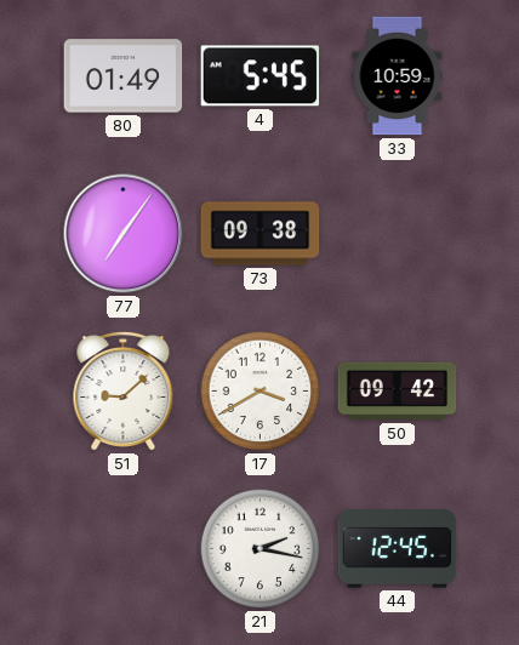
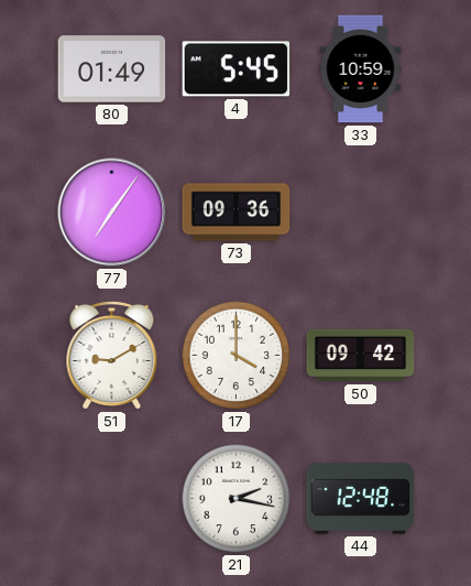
73: 09:38 -> 09:36
51: 9:08 -> 9:10
17: 3:40 -> 4:00
44: 12:45 -> 12:48
